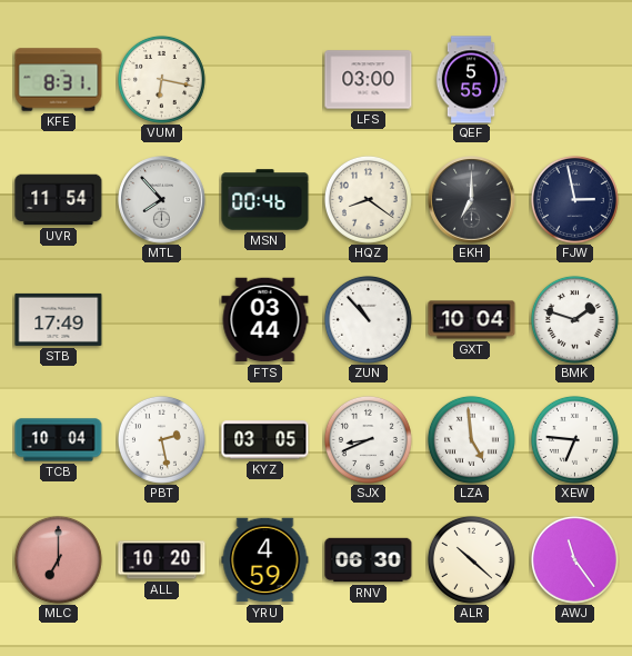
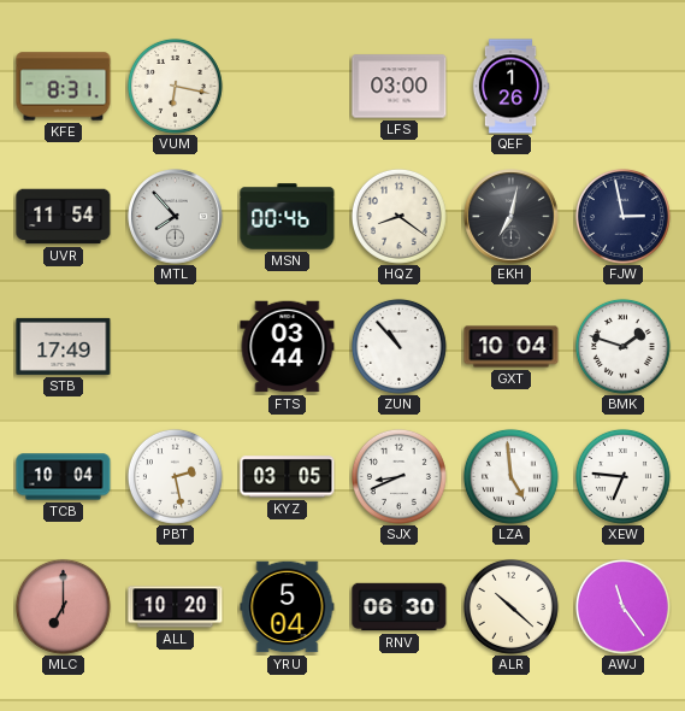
QEF: 5:55 -> 1:26
EKH: 7:00 -> 7:02
YRU: 4:59 -> 5:04
